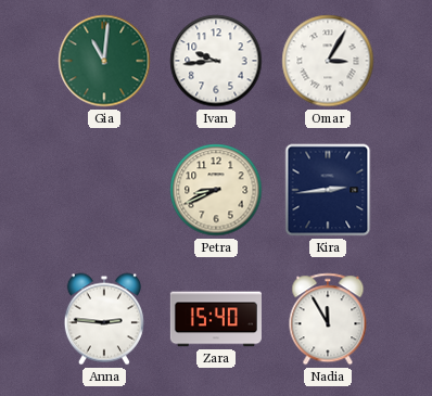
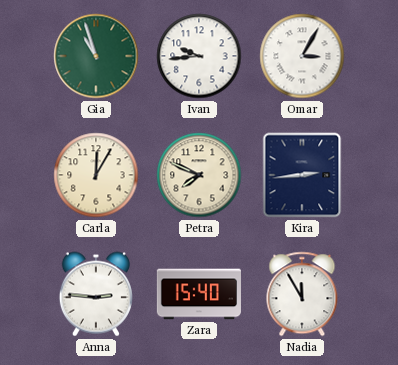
Gia: 11:01 -> 10:57
Carla: none -> 12:05
Petra: 8:41 -> 7:49
